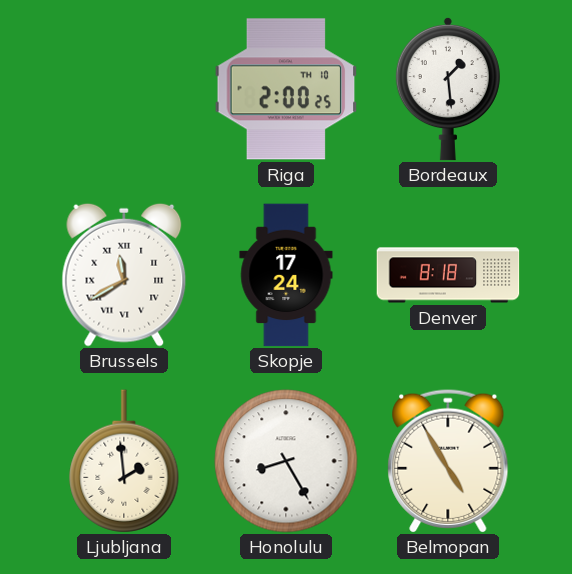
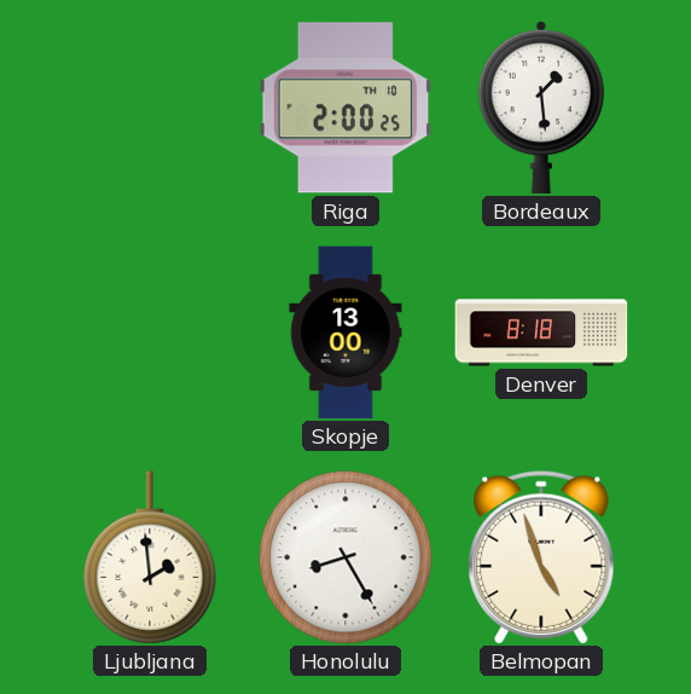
Brussels: 11:40 -> none
Skopje: 17:24 -> 13:00
Belmopan: 4:55 -> 4:57
